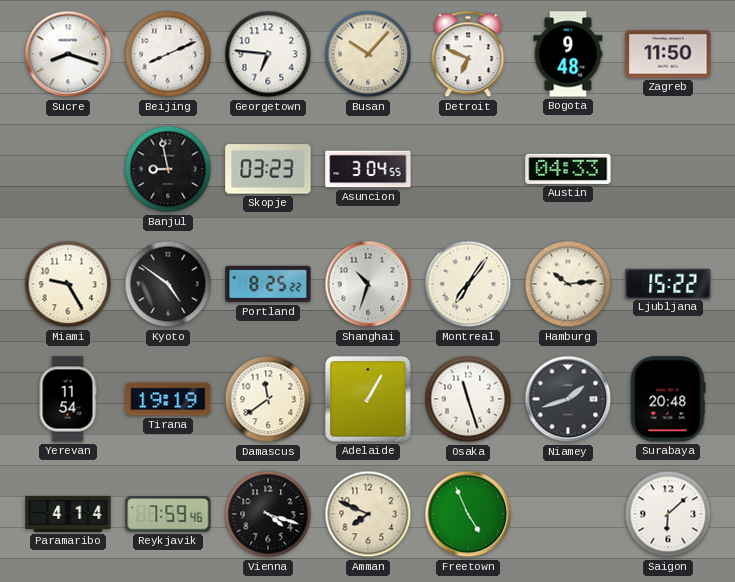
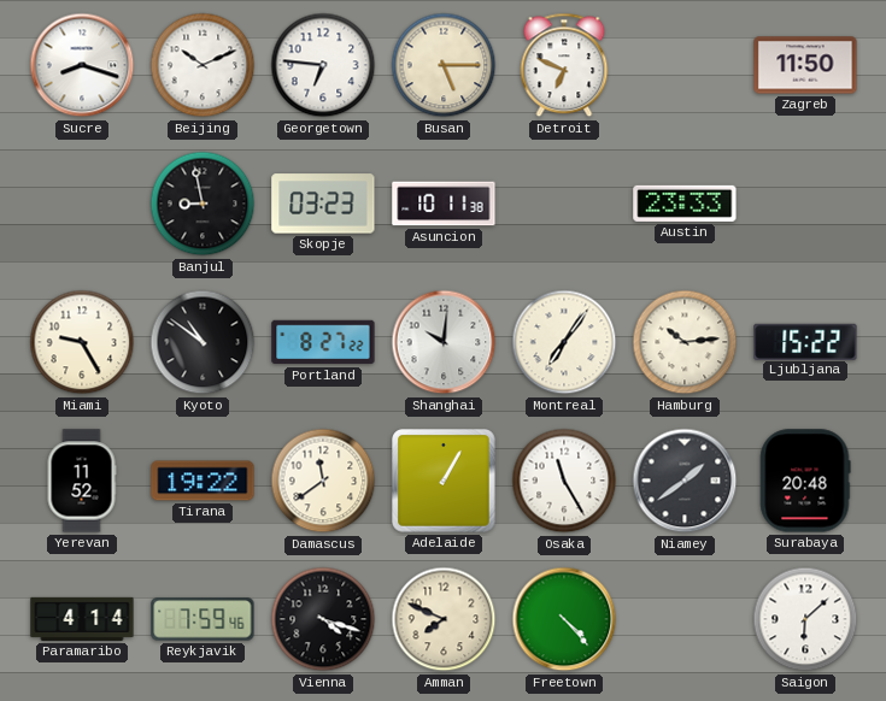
Beijing: 8:11 -> 10:11
Busan: 10:07 -> 5:15
Bogota: 9:48 -> none
Asuncion: 3:04 -> 10:11
Austin: 04:33 -> 23:33
Kyoto: 4:51 -> 10:51
Portland: 8:25 -> 8:27
Shanghai: 10:33 -> 10:01
Yerevan: 11:54 -> 11:52
Tirana: 19:19 -> 19:22
Osaka: 11:27 -> 11:25
Niamey: 1:42 -> 1:39
Freetown: 4:56 -> 4:23
